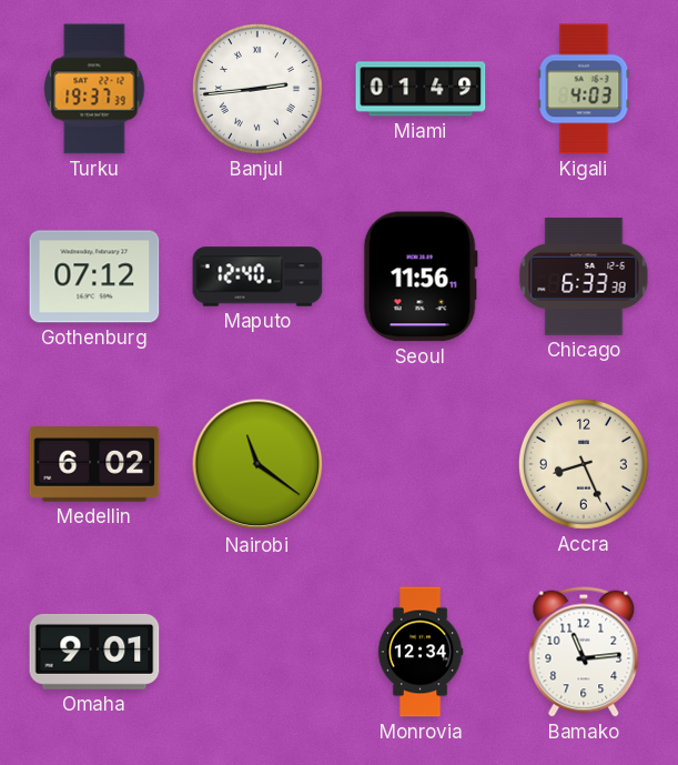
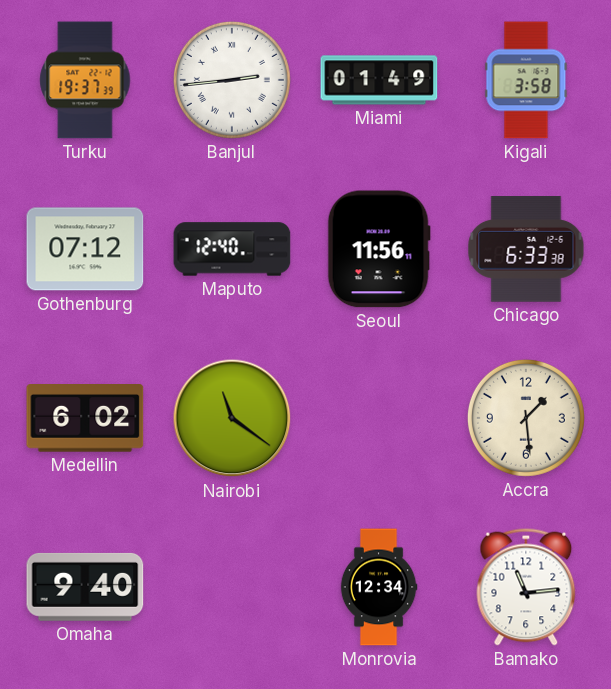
Kigali: 4:03 -> 3:58
Accra: 8:26 -> 1:29
Omaha: 9:01 -> 9:40
